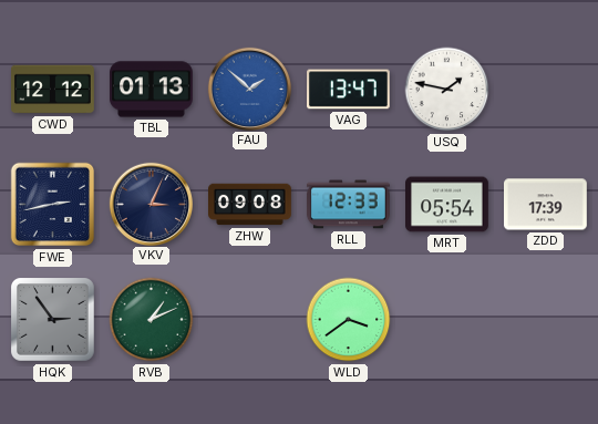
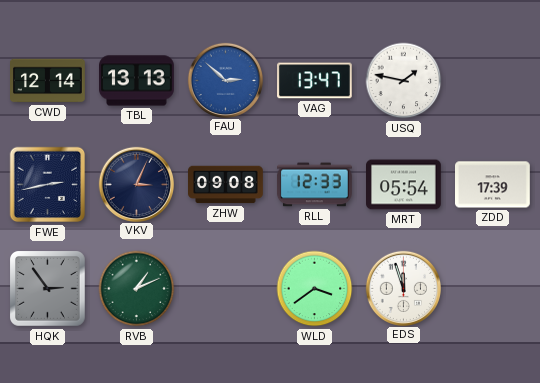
CWD: 12:12 -> 12:14
TBL: 01:13 -> 13:13
FAU: 1:52 -> 2:52
EDS: none -> 11:57
